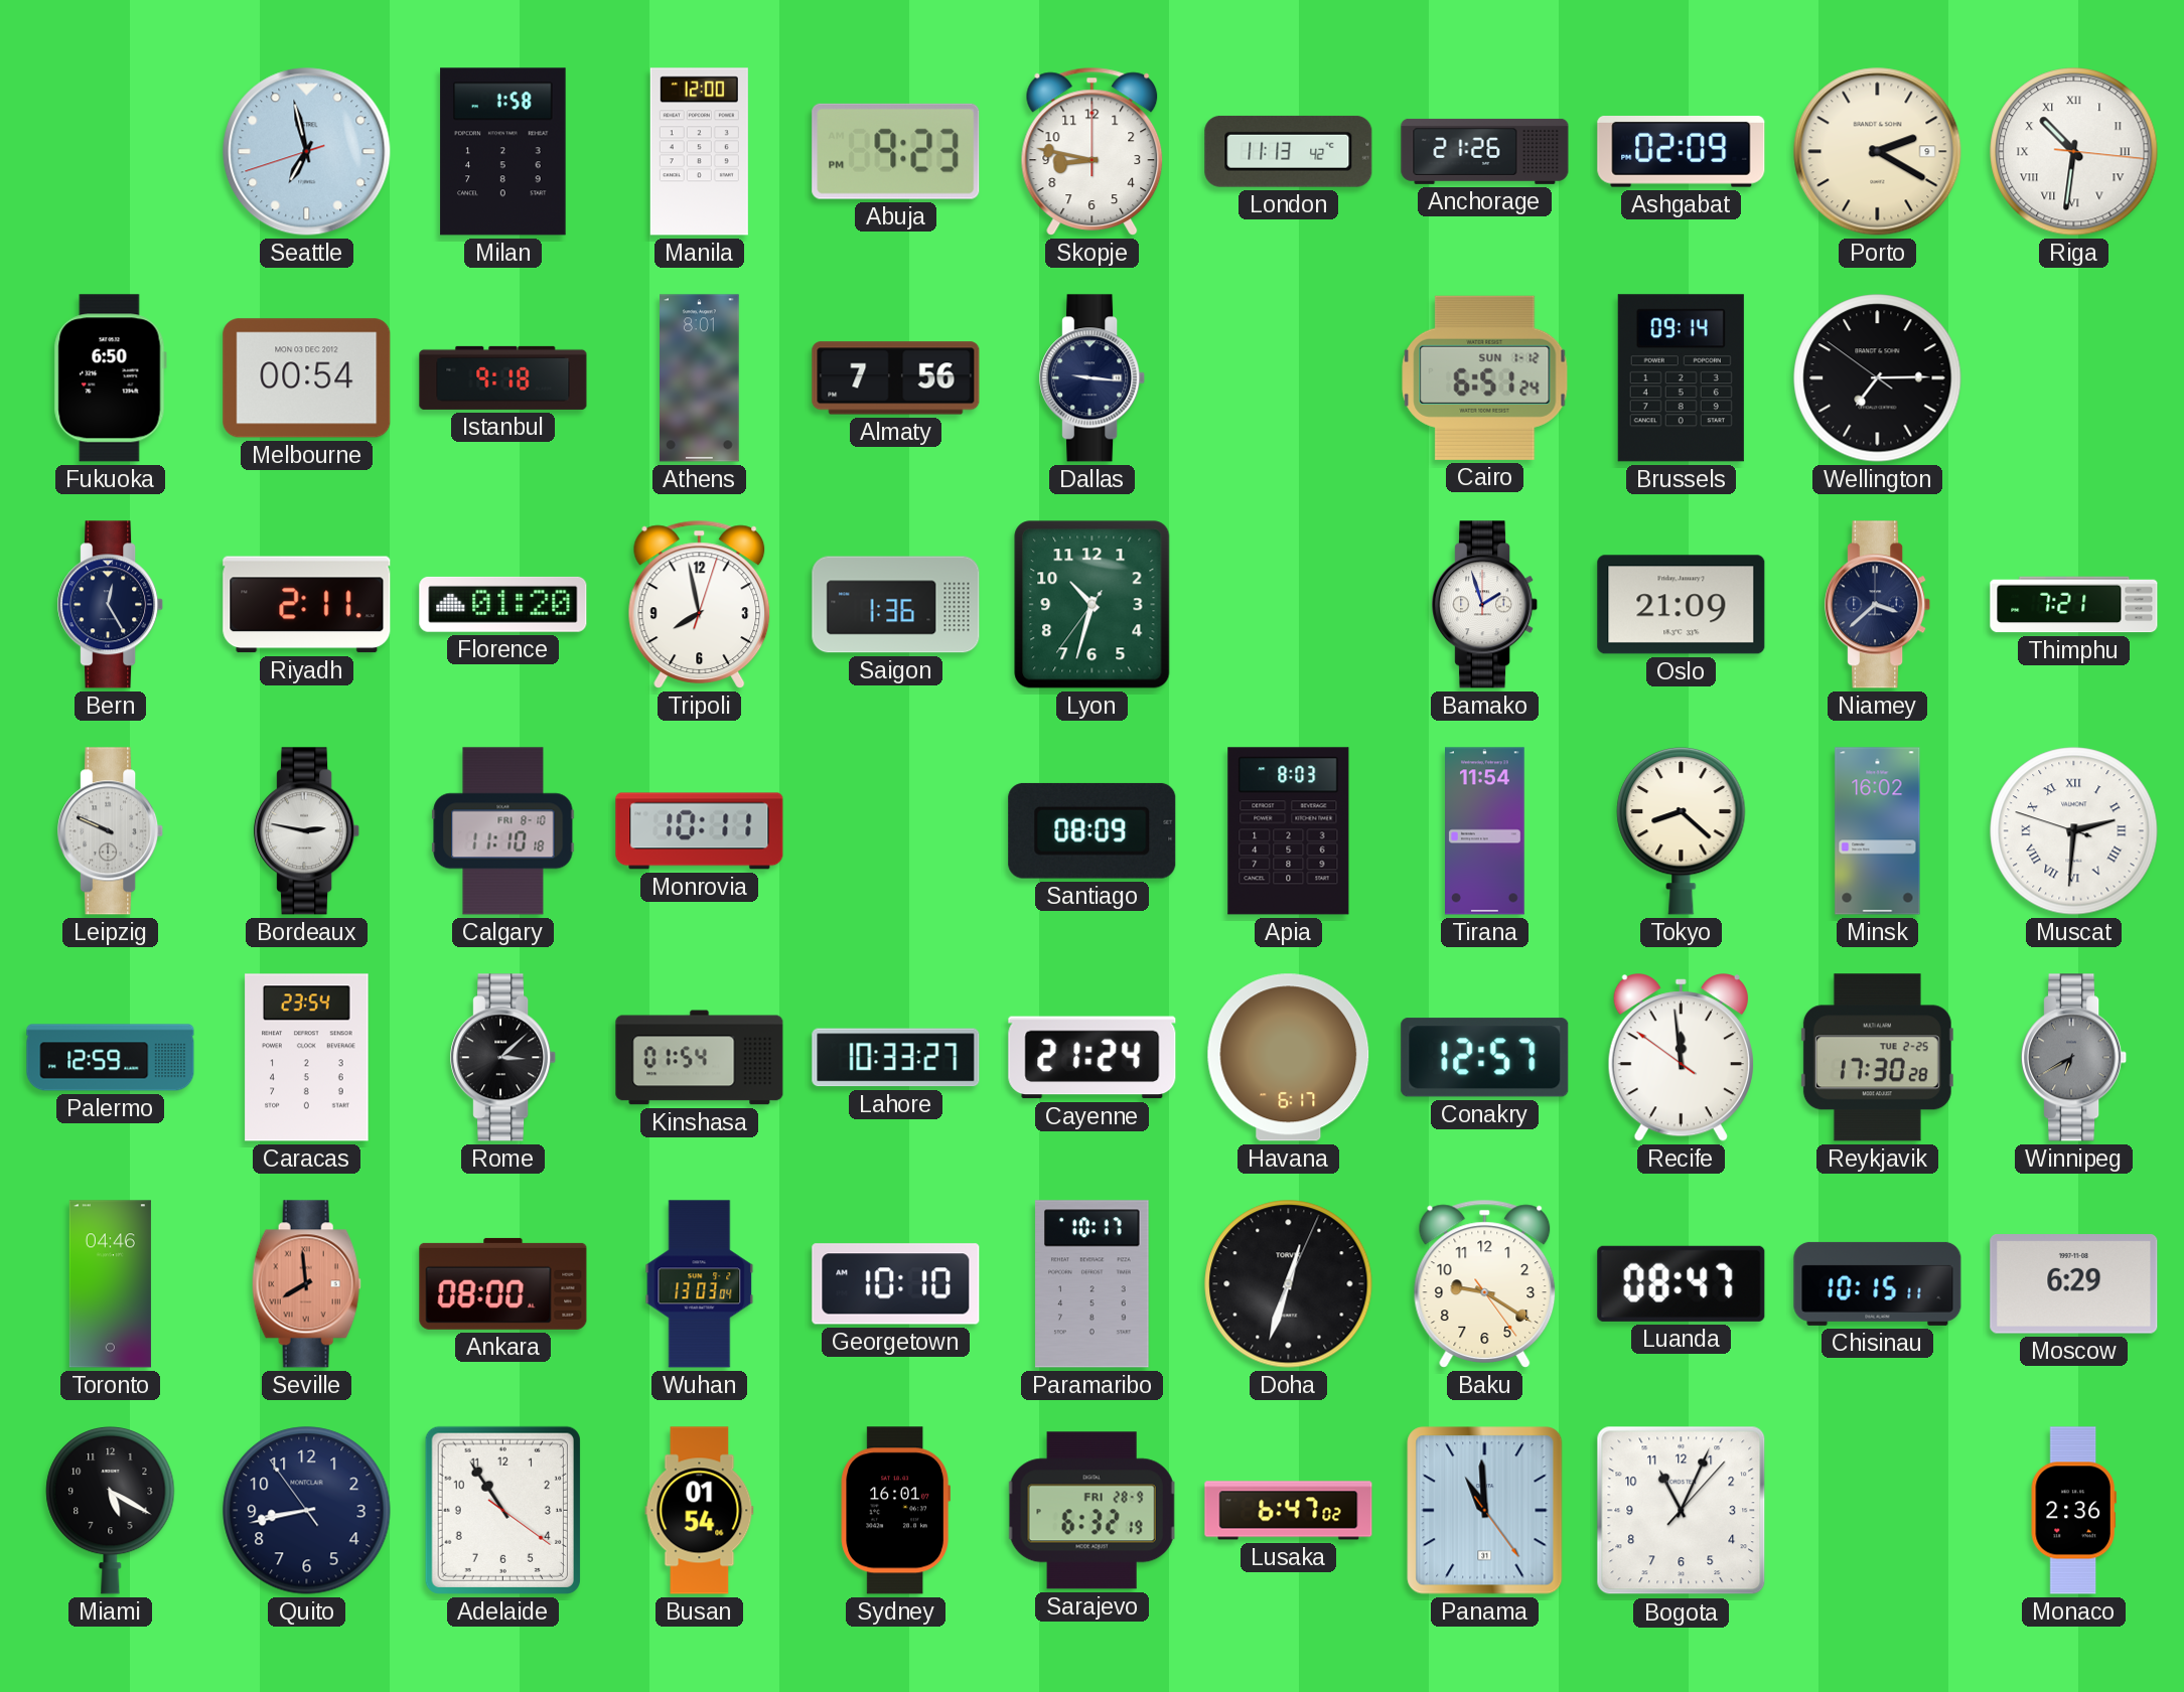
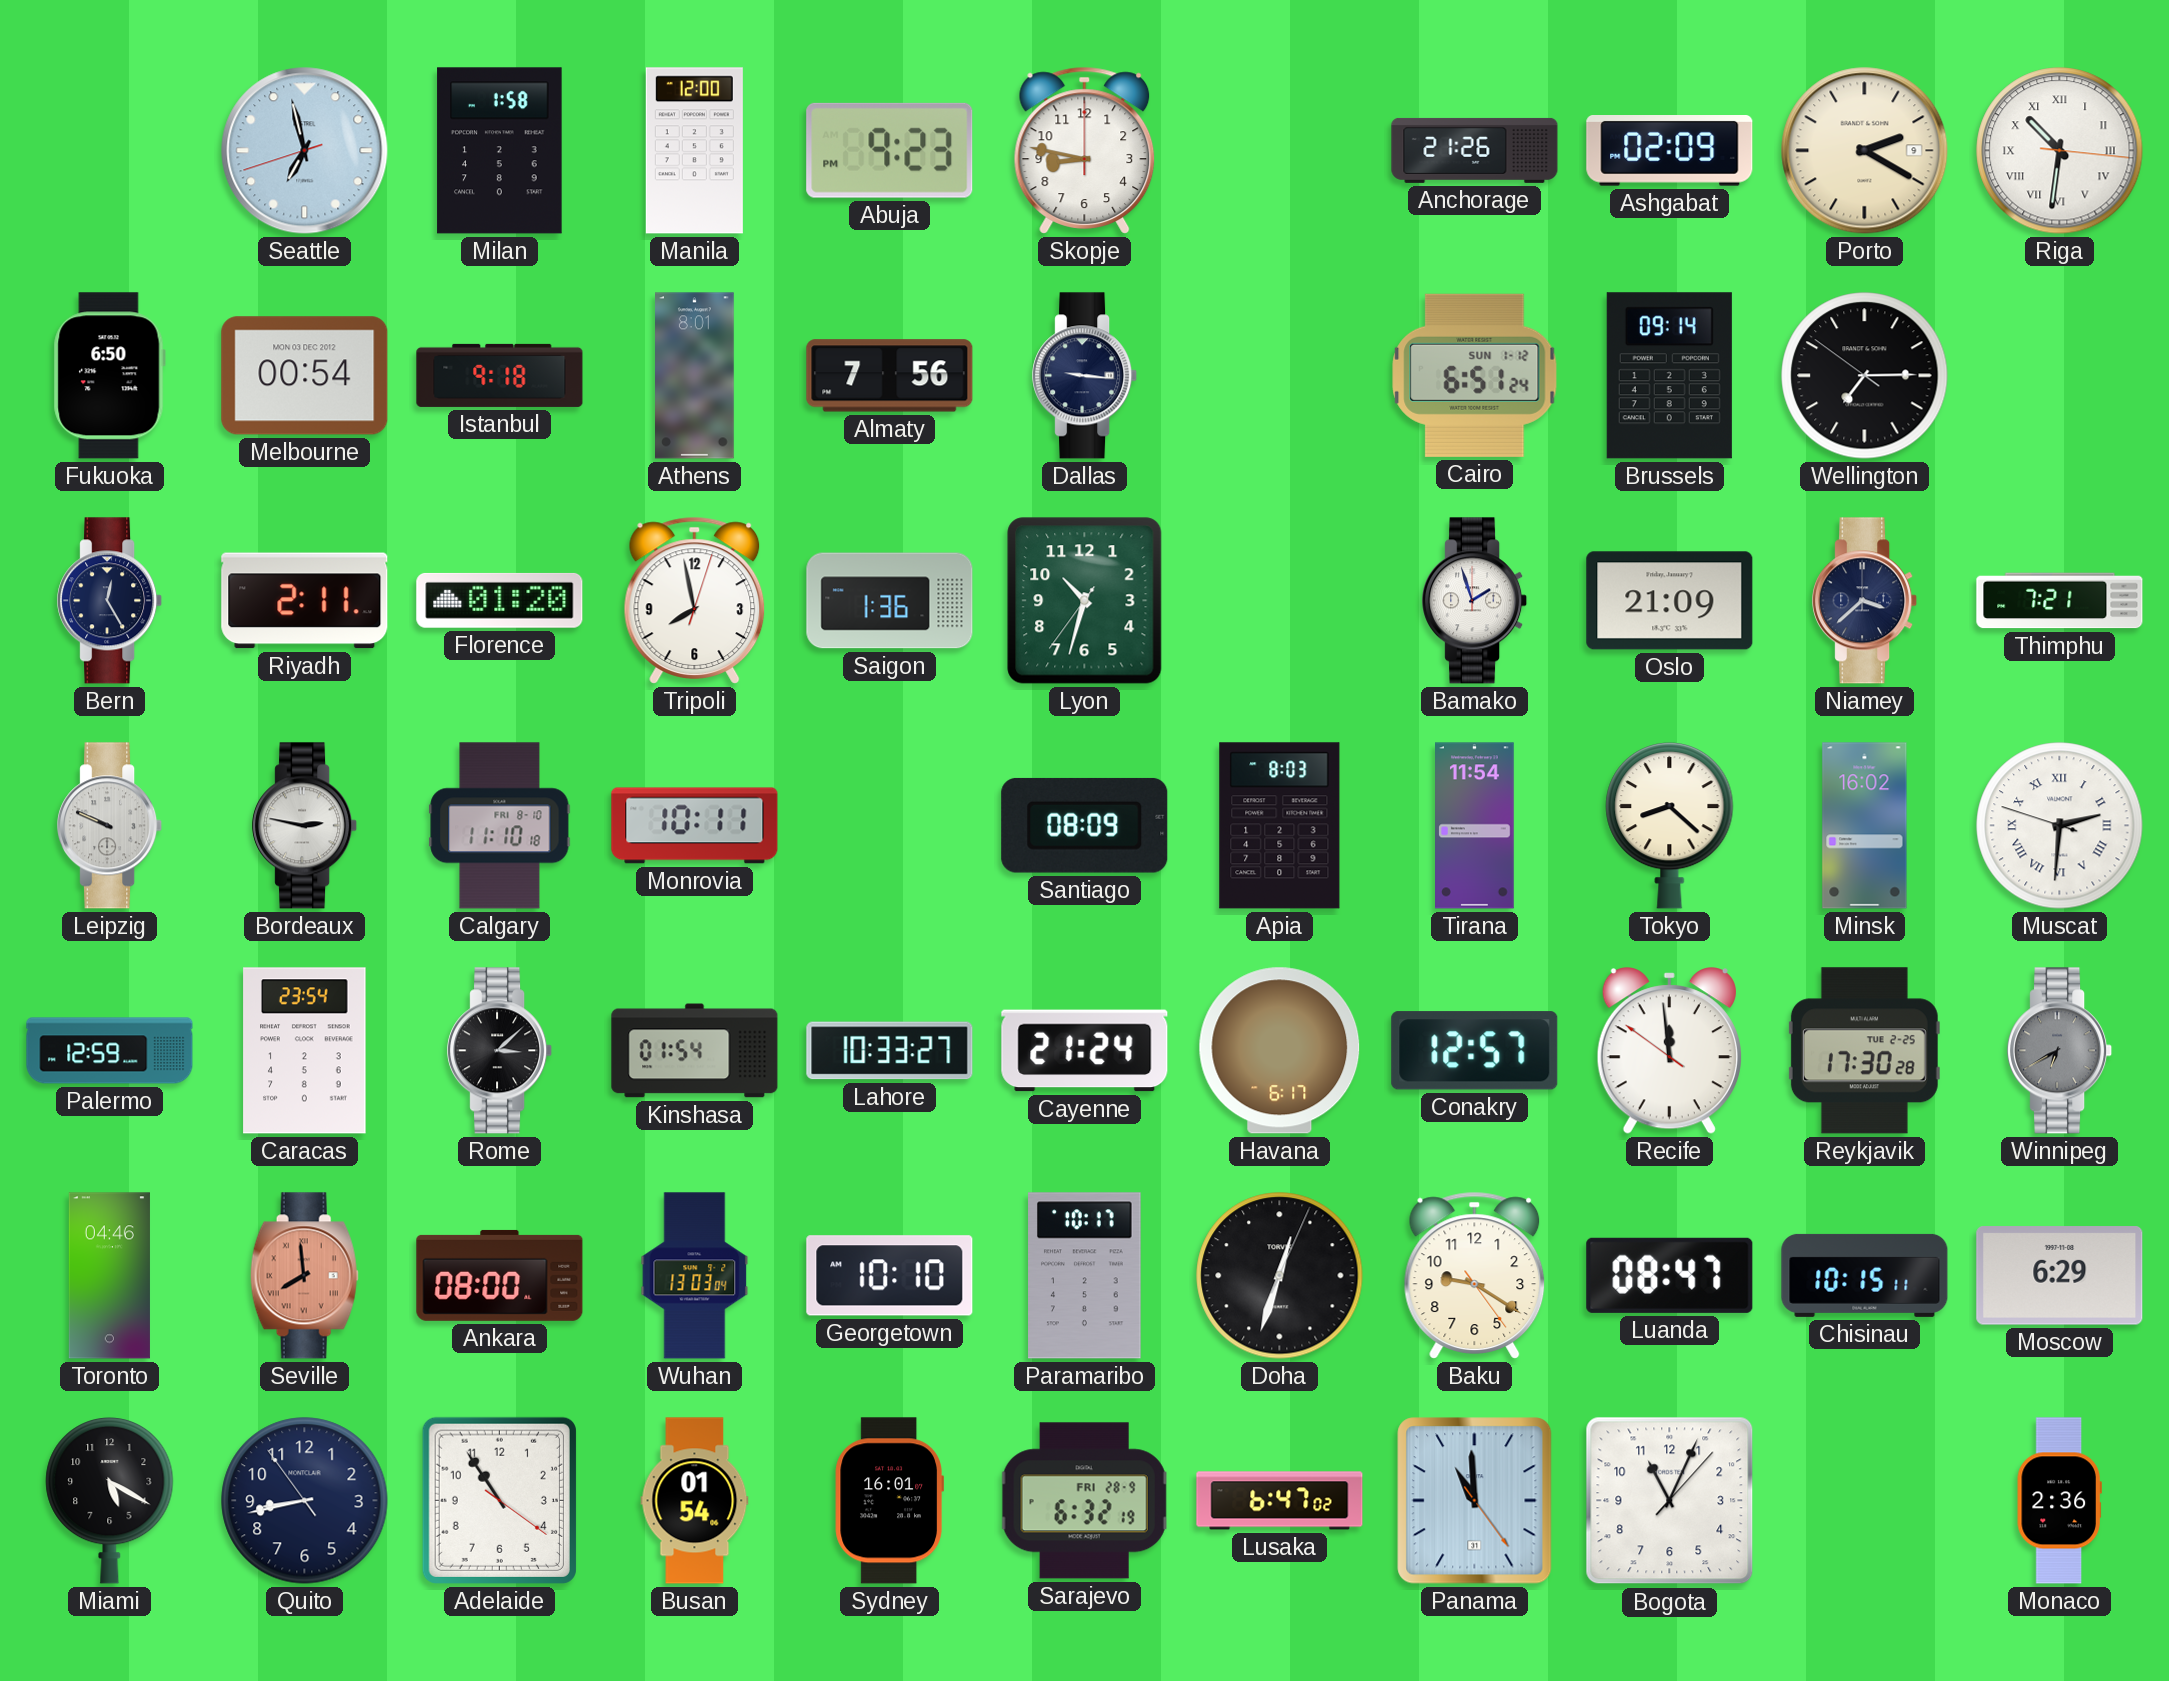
London: 11:13 -> none
